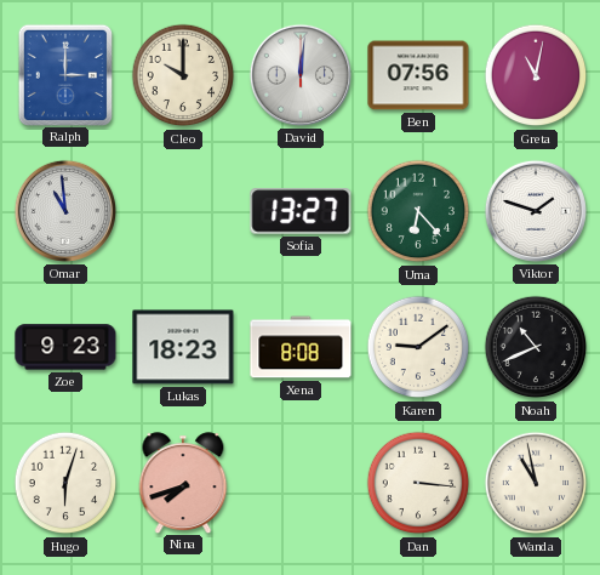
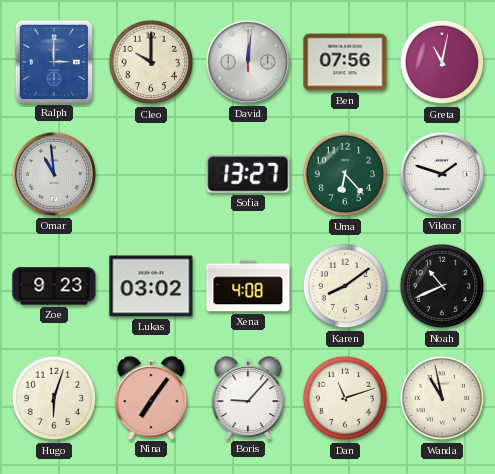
Lukas: 18:23 -> 03:02
Xena: 8:08 -> 4:08
Karen: 9:09 -> 8:09
Nina: 7:42 -> 7:06
Boris: none -> 9:07
Dan: 3:16 -> 11:12
